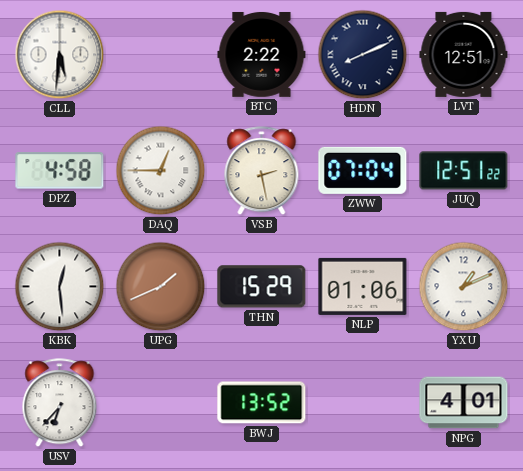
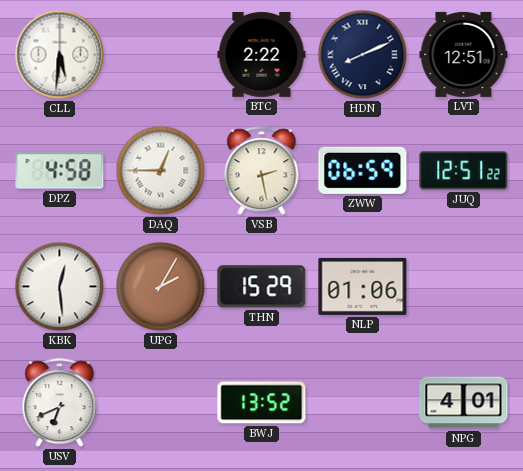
ZWW: 07:04 -> 06:59
UPG: 1:41 -> 2:05
YXU: 1:11 -> none
USV: 6:37 -> 6:41
